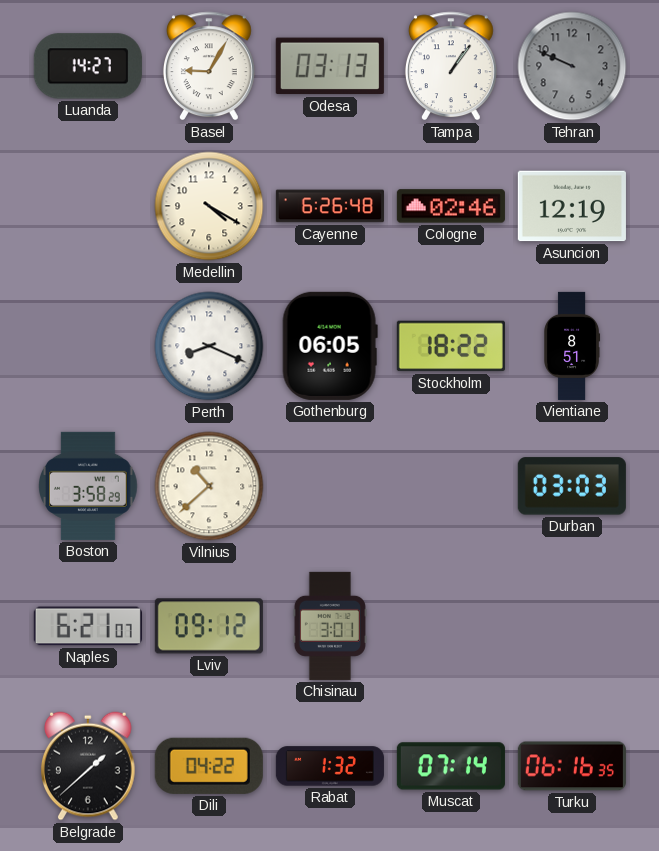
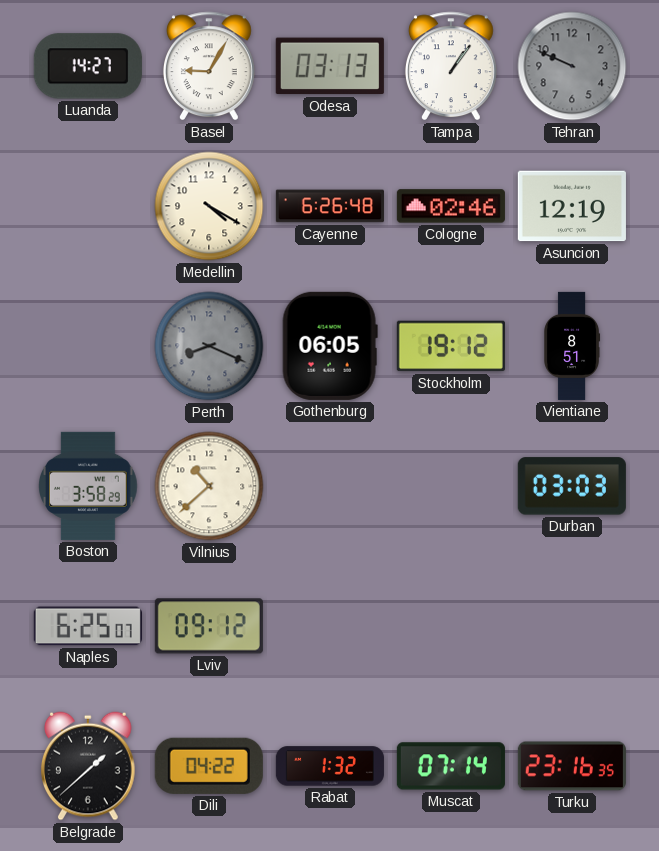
Perth dial: white -> grey
Stockholm: 18:22 -> 19:12
Naples: 6:21 -> 6:25
Chisinau: 3:01 -> none
Turku: 06:16 -> 23:16
